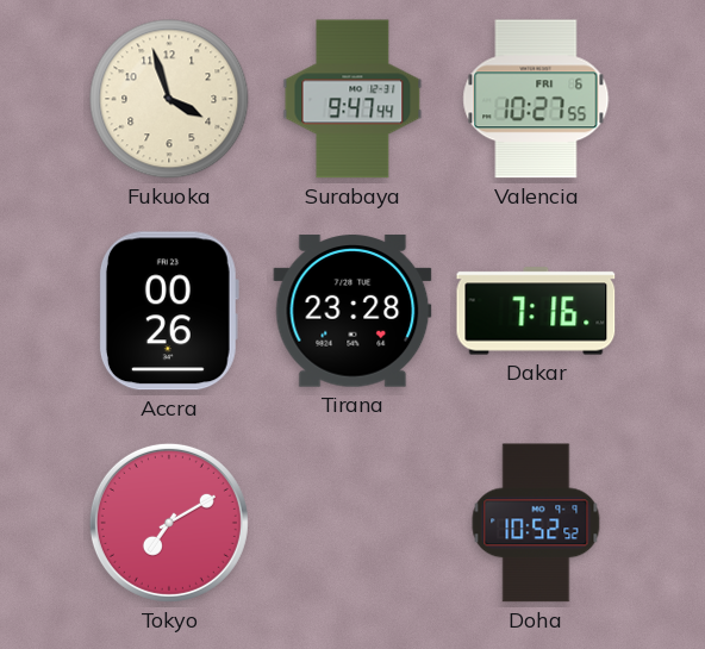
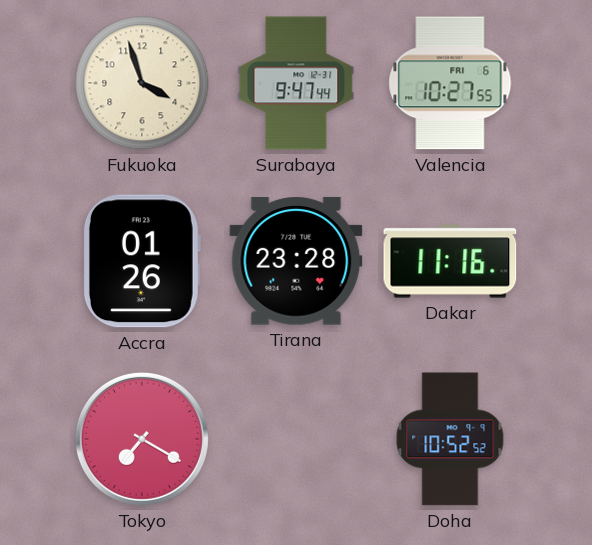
Accra: 00:26 -> 01:26
Dakar: 7:16 -> 11:16
Tokyo: 7:10 -> 7:20
